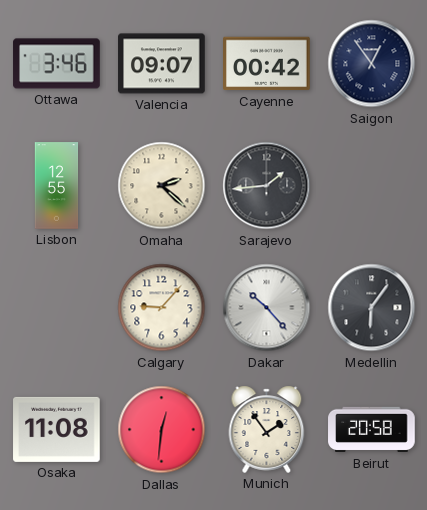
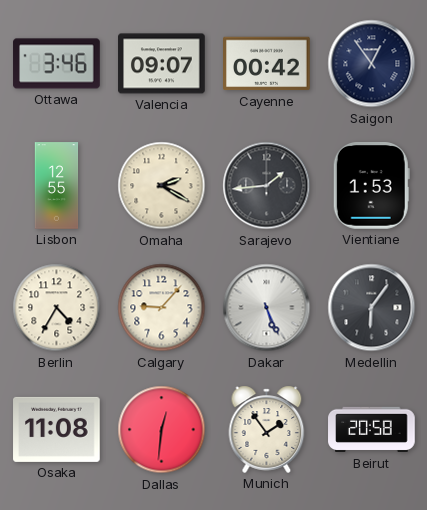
Omaha: 2:22 -> 2:20
Vientiane: none -> 1:53
Berlin: none -> 4:35
Dakar: 10:23 -> 5:26
